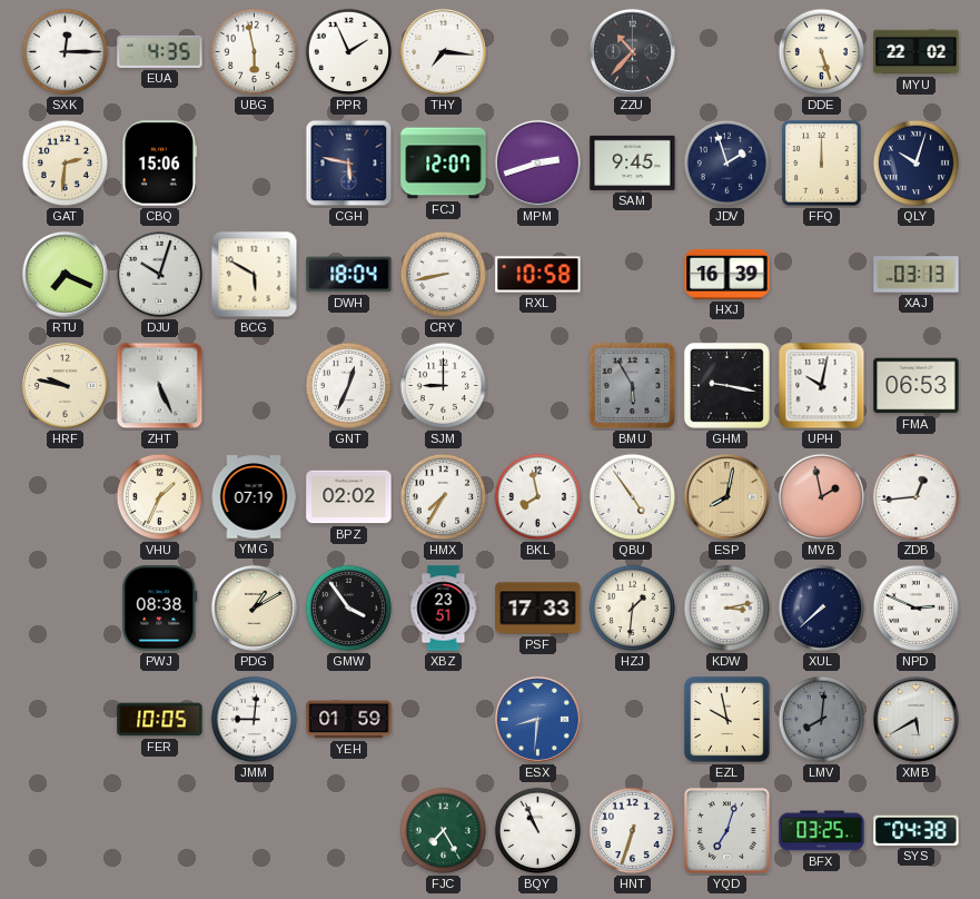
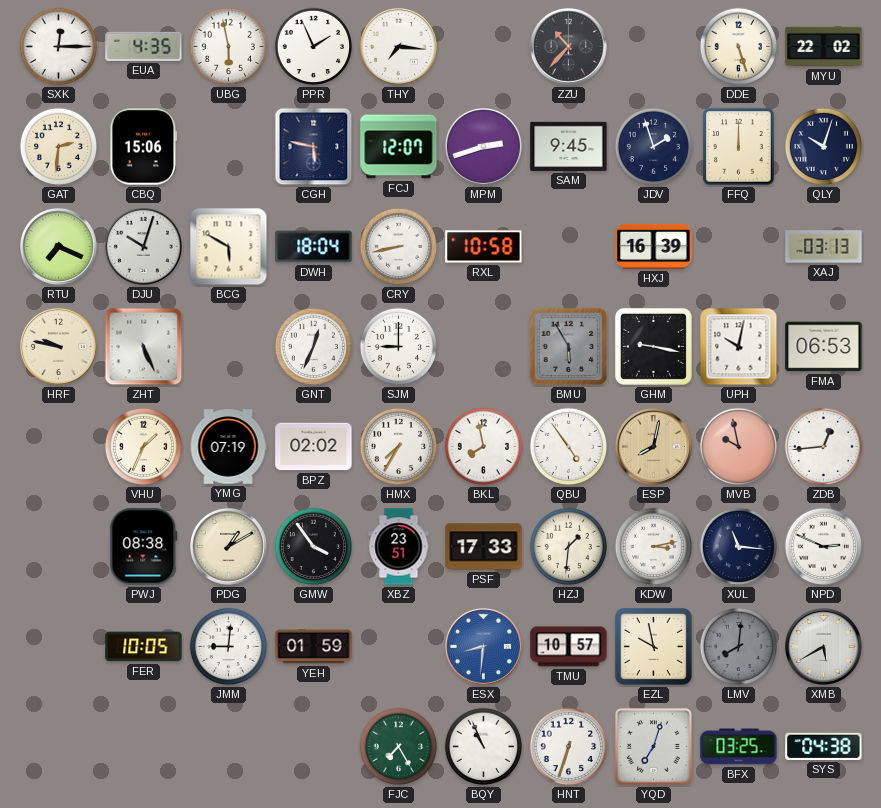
MVB: 1:58 -> 9:58
XUL: 7:38 -> 11:16
TMU: none -> 10:57
